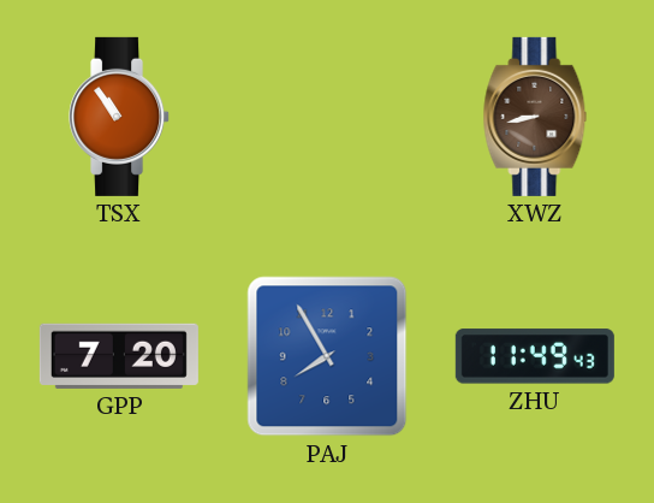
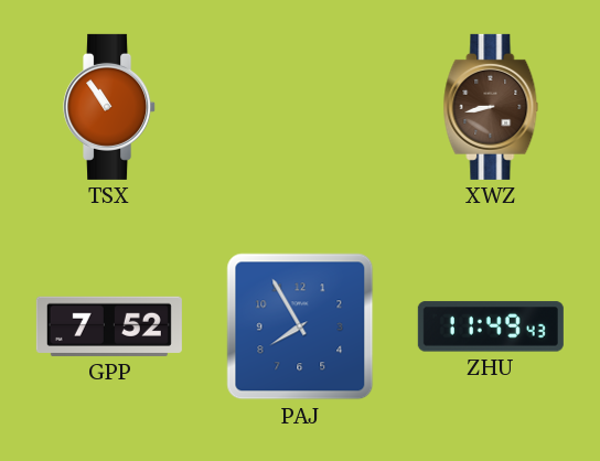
GPP: 7:20 -> 7:52
